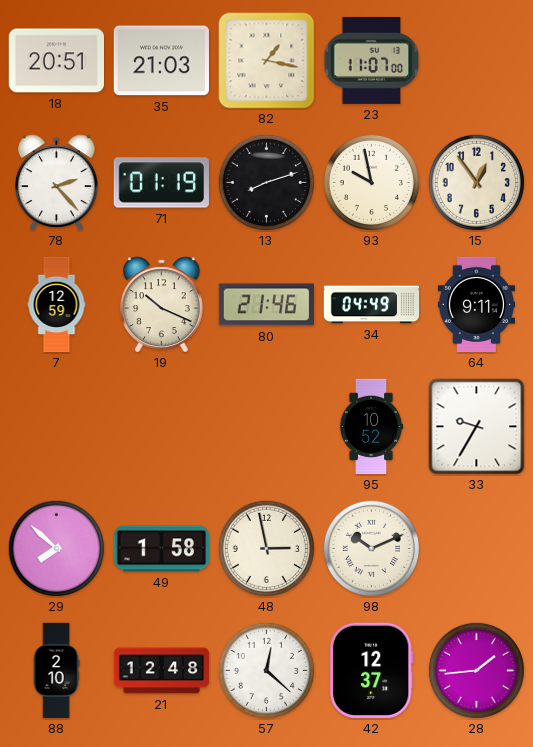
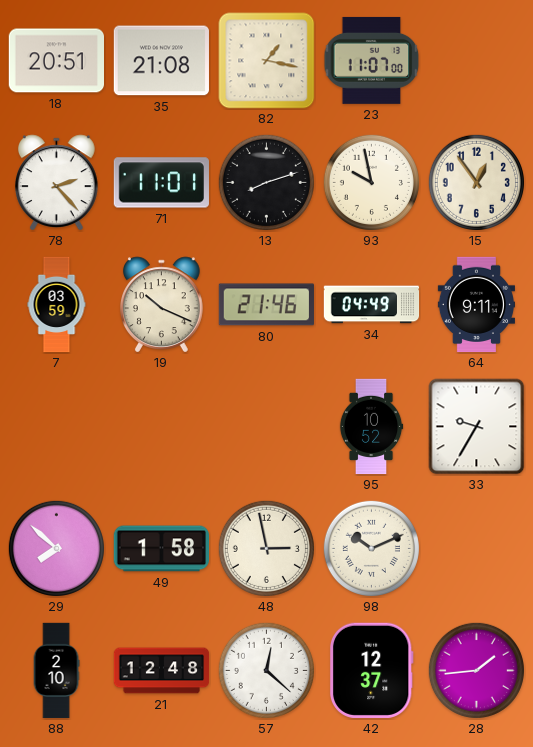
35: 21:03 -> 21:08
71: 01:19 -> 11:01
7: 12:59 -> 03:59
